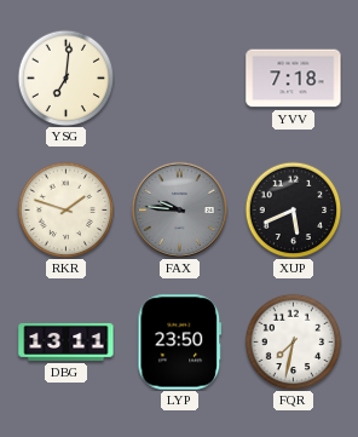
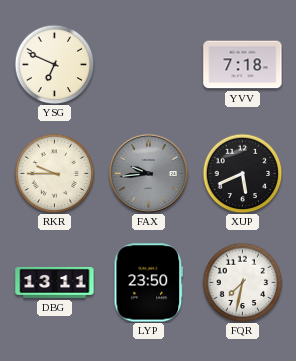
YSG: 7:01 -> 6:49
RKR: 1:48 -> 9:45
FAX: 9:46 -> 9:44
